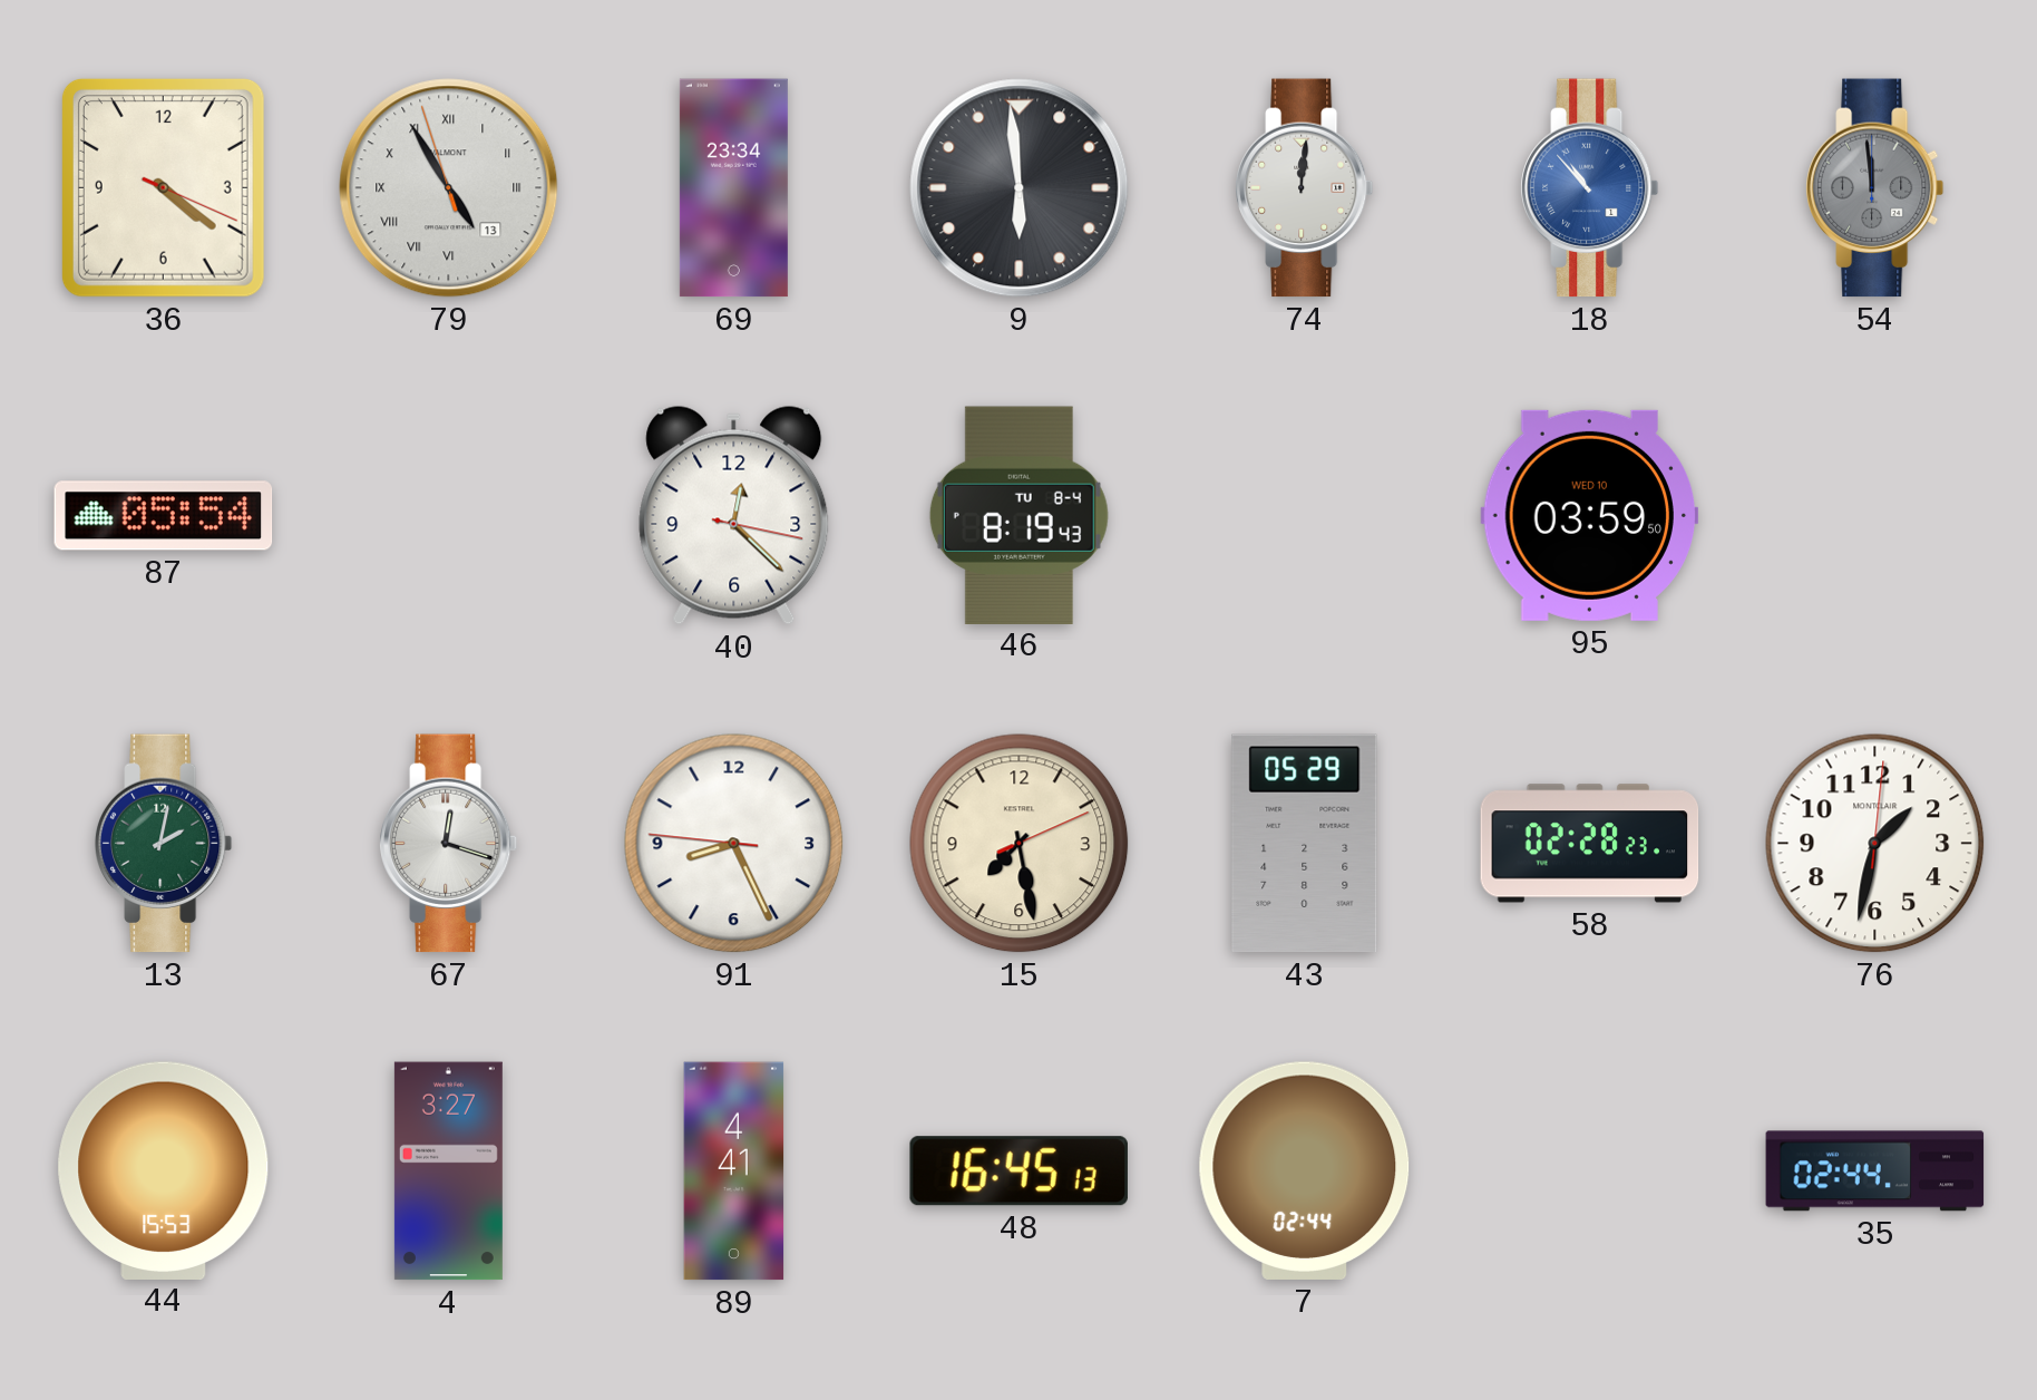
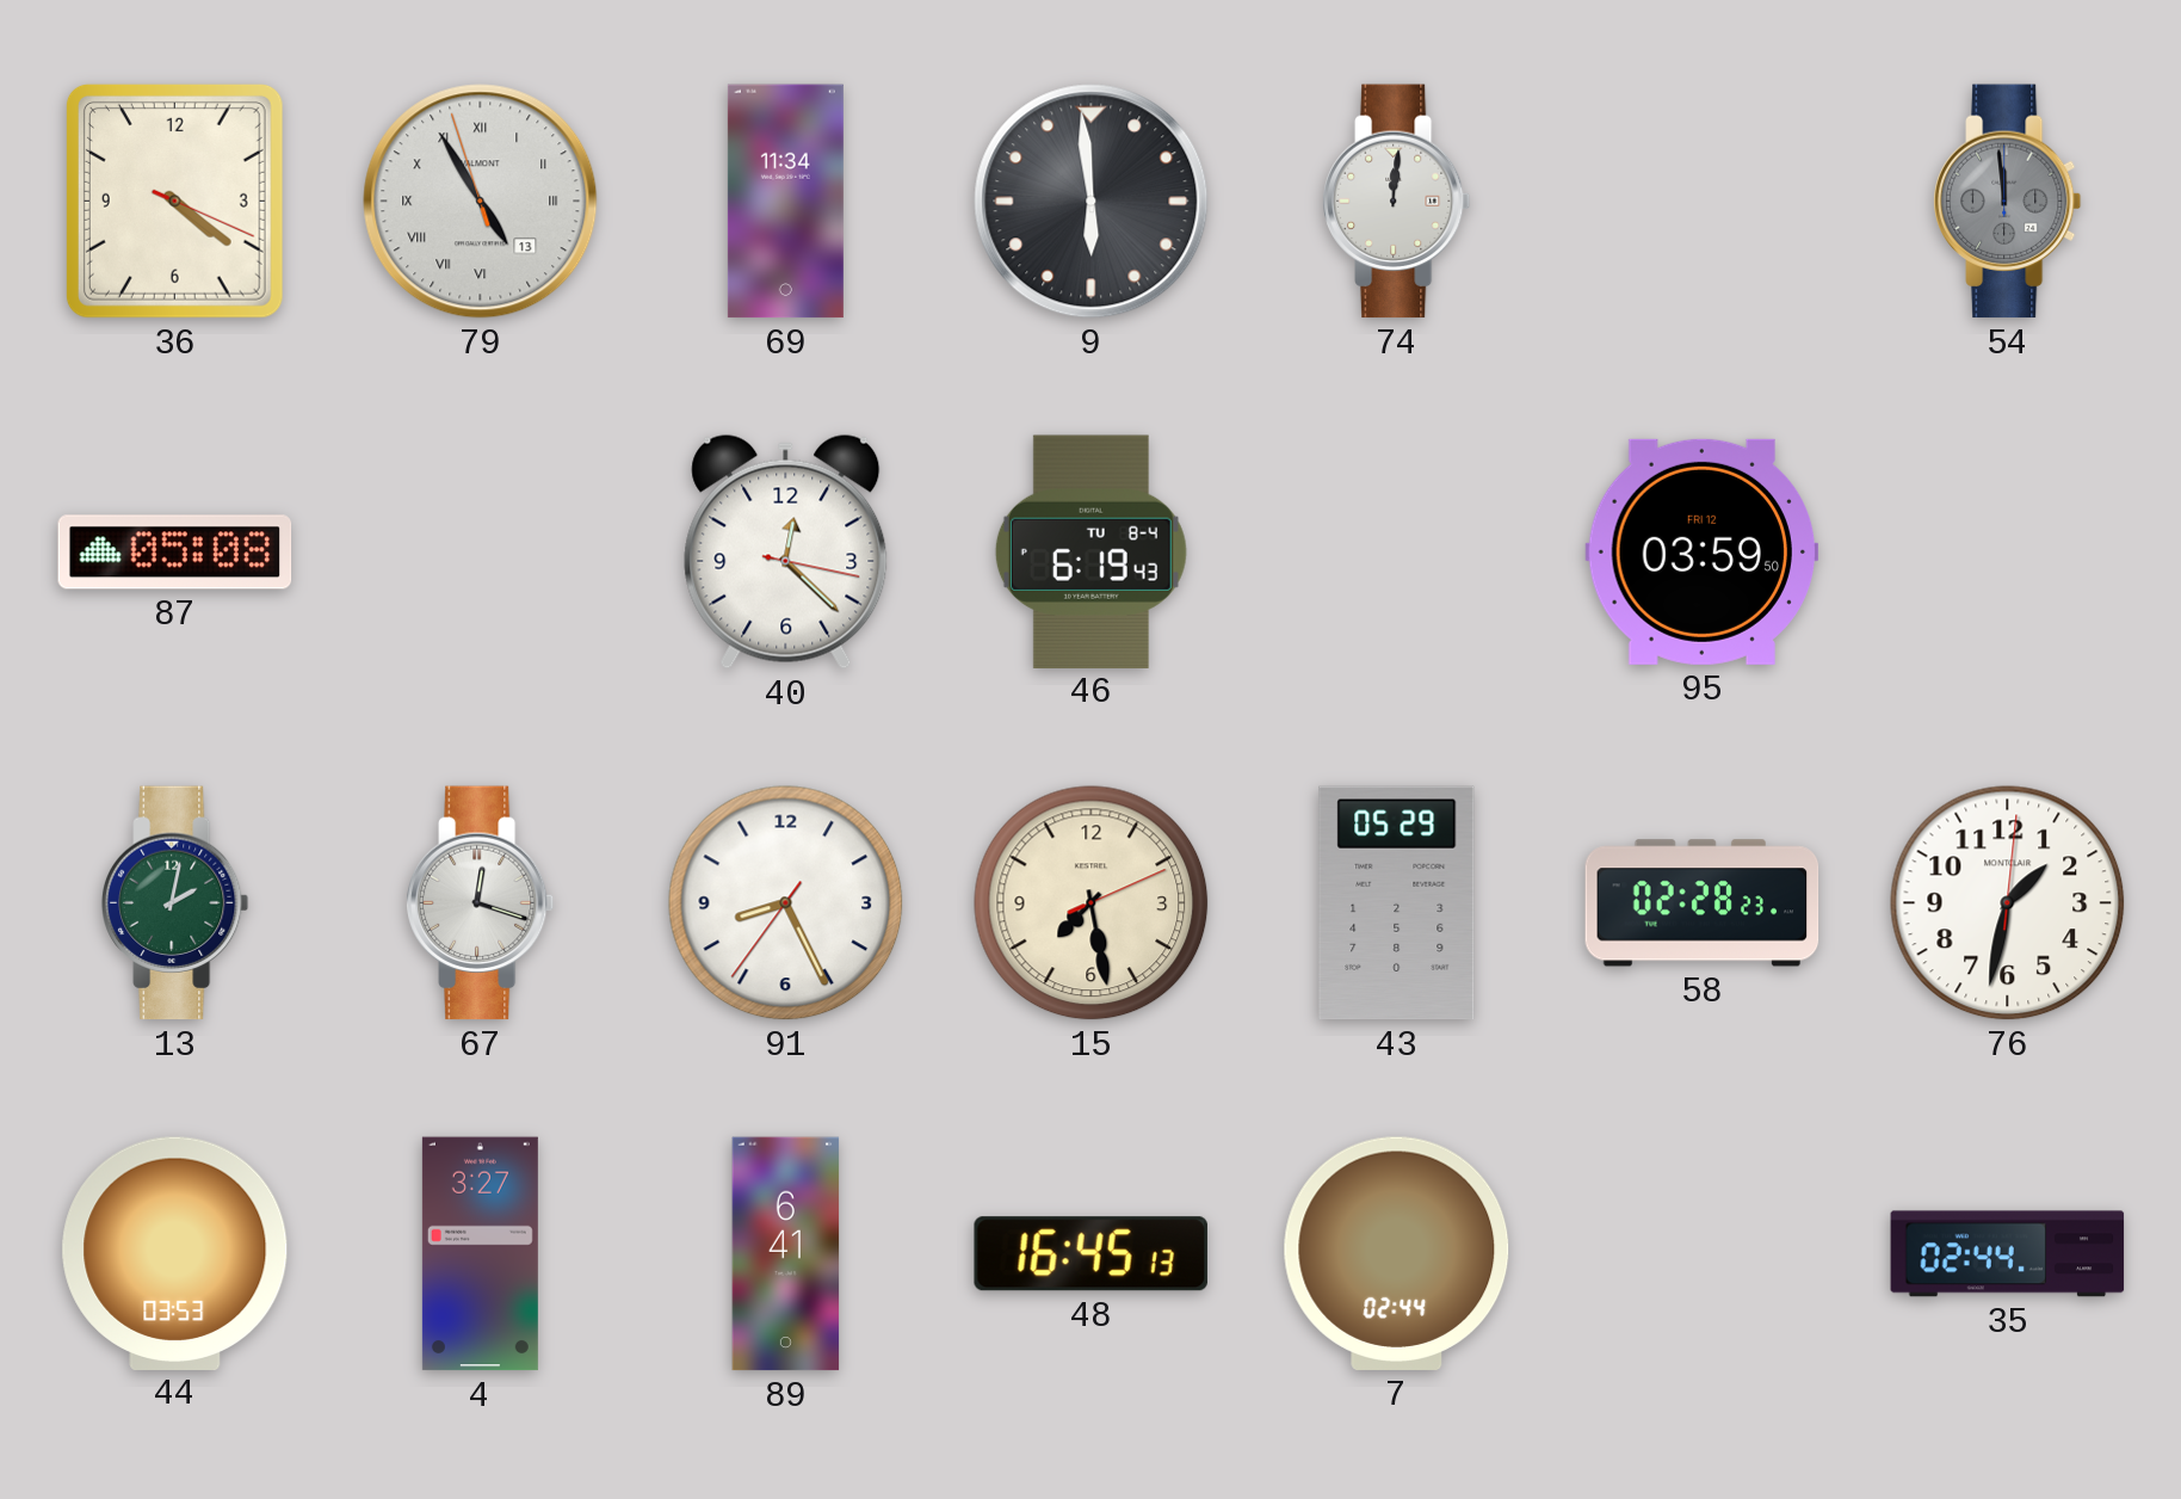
69: 23:34 -> 11:34
18: 10:53 -> none
87: 05:54 -> 05:08
46: 8:19 -> 6:19
95 date: WED 10 -> FRI 12
91: 8:25:46 -> 8:25:36
44: 15:53 -> 03:53
89: 4:41 -> 6:41
